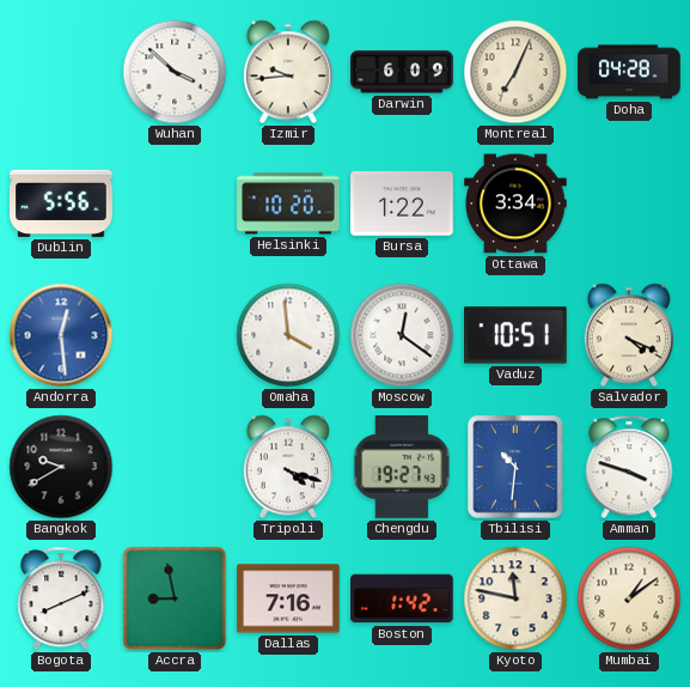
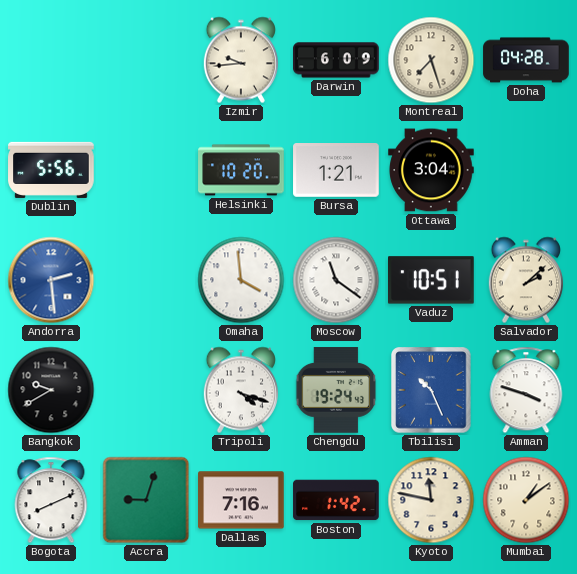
Wuhan: 3:52 -> none
Montreal: 7:04 -> 7:27
Bursa: 1:22 -> 1:21
Ottawa: 3:34 -> 3:04
Andorra: 12:29 -> 2:29
Moscow: 12:21 -> 11:21
Salvador: 4:19 -> 2:08
Chengdu: 19:27 -> 19:24
Tbilisi: 10:31 -> 10:26
Accra: 8:58 -> 9:03
